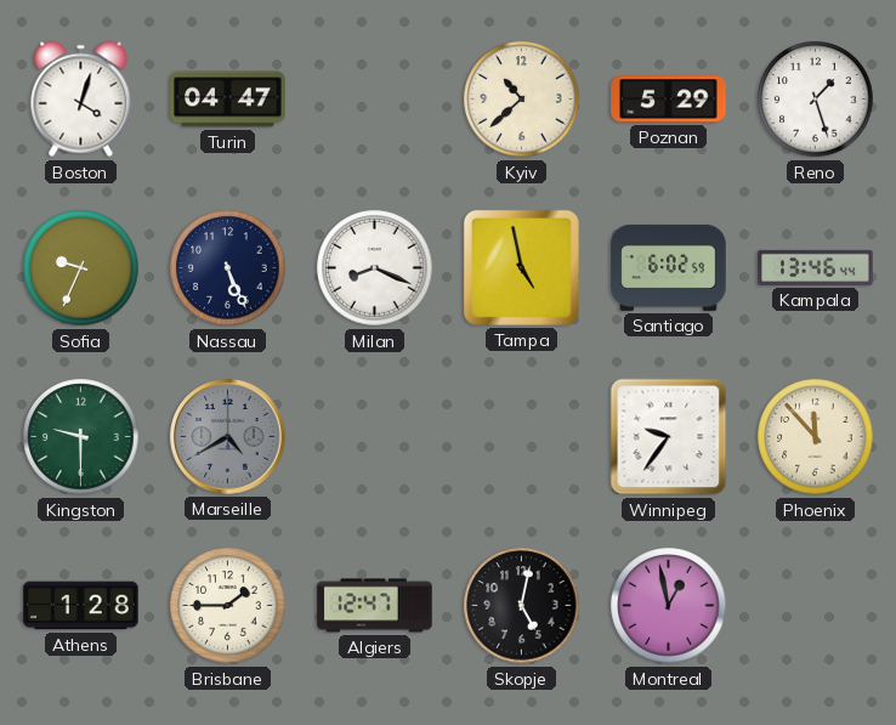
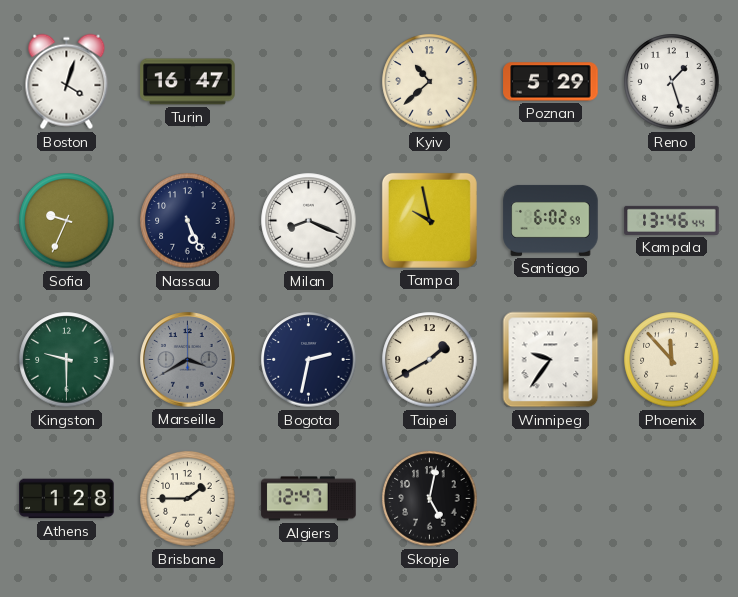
Turin: 04:47 -> 16:47
Tampa: 4:58 -> 9:58
Marseille: 4:40 -> 3:40
Bogota: none -> 2:32
Taipei: none -> 1:40
Montreal: 12:58 -> none
